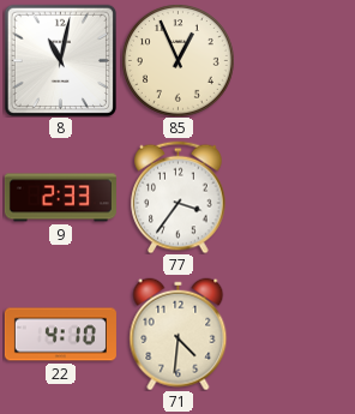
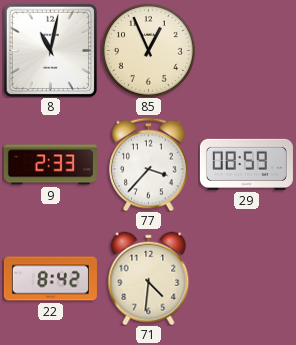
77: 3:36 -> 3:37
29: none -> 08:59
22: 4:10 -> 8:42
